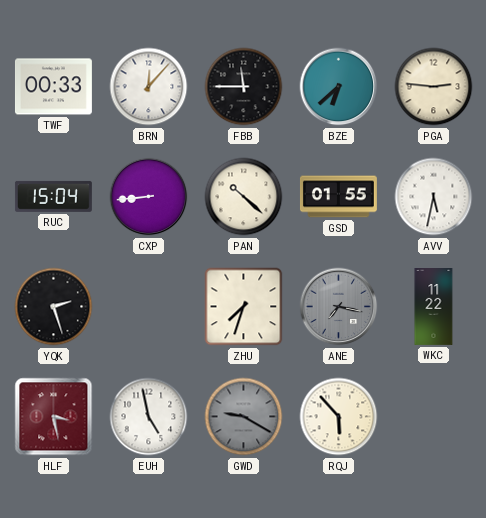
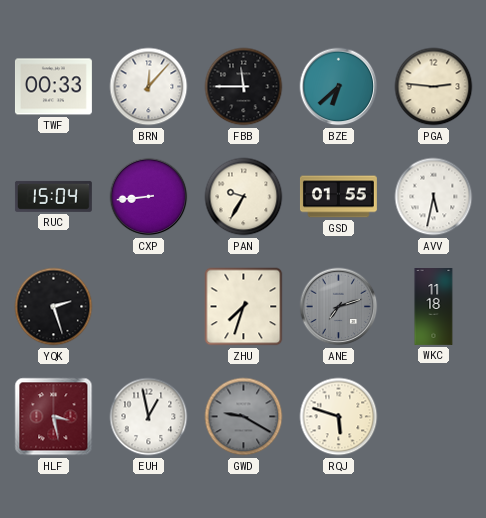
PAN: 10:22 -> 9:35
ANE: 7:17 -> 7:12
WKC: 11:22 -> 11:18
EUH: 4:58 -> 12:58
RQJ: 5:53 -> 5:48
